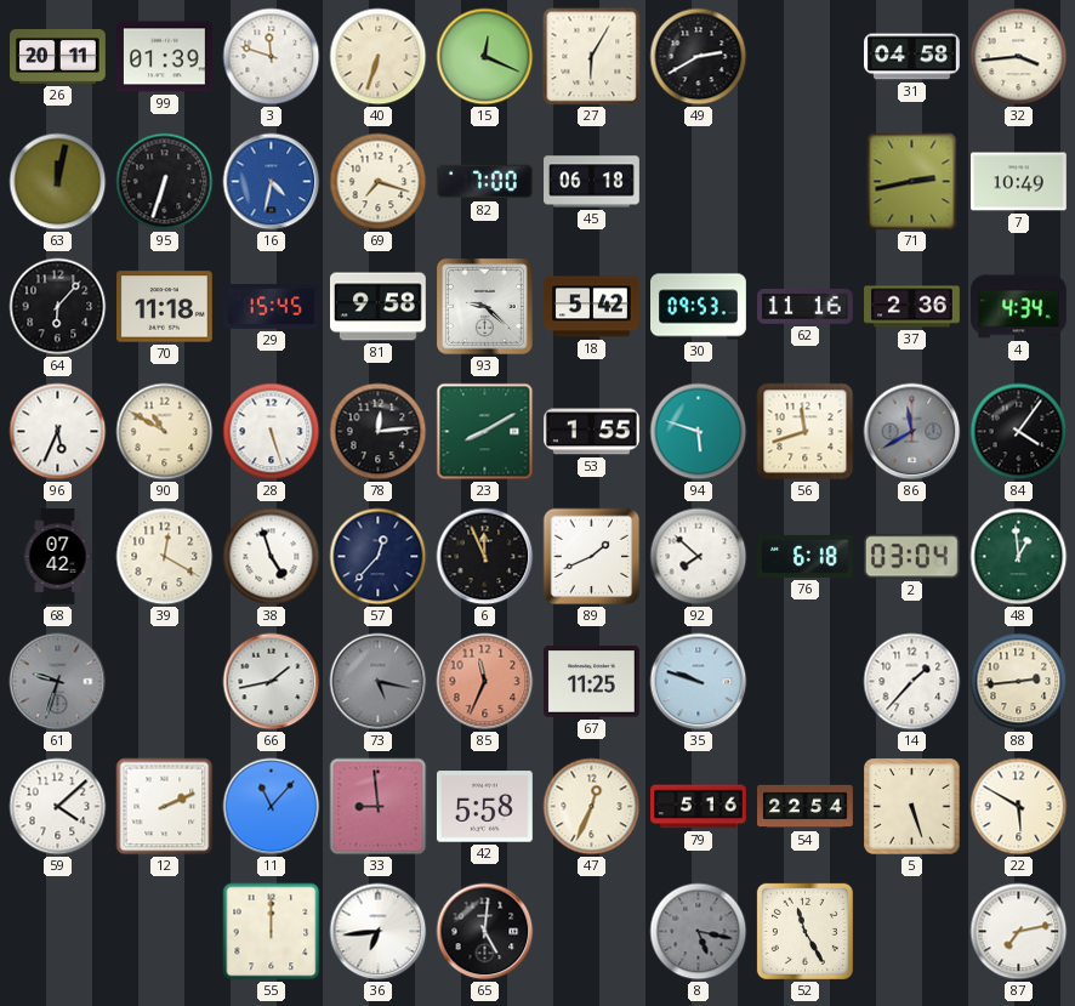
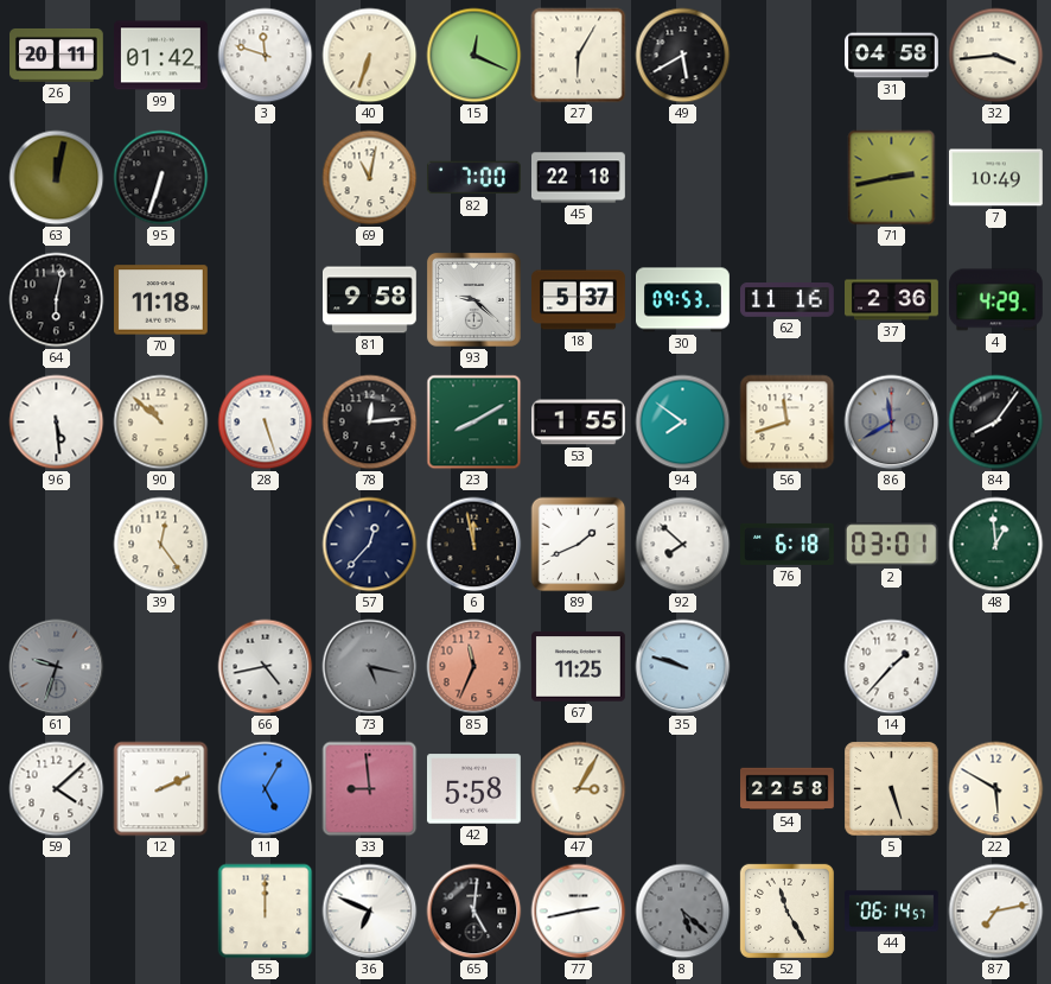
99: 01:39 -> 01:42
49: 2:40 -> 5:40
16: 4:32 -> none
69: 7:18 -> 11:02
45: 06:18 -> 22:18
64: 6:07 -> 6:02
29: 15:45 -> none
18: 5:42 -> 5:37
4: 4:34 -> 4:29
96: 5:34 -> 5:29
90: 10:50 -> 10:52
94: 5:48 -> 7:51
84: 4:06 -> 8:06
68: 07:42 -> none
39: 12:20 -> 12:24
38: 4:57 -> none
6: 11:56 -> 11:58
2: 03:04 -> 03:01
66: 1:43 -> 4:43
88: 2:44 -> none
11: 11:07 -> 5:05
47: 12:34 -> 3:05
79: 5:16 -> none
54: 22:54 -> 22:58
36: 6:44 -> 6:49
77: none -> 2:43
8: 5:17 -> 5:22
44: none -> 06:14
